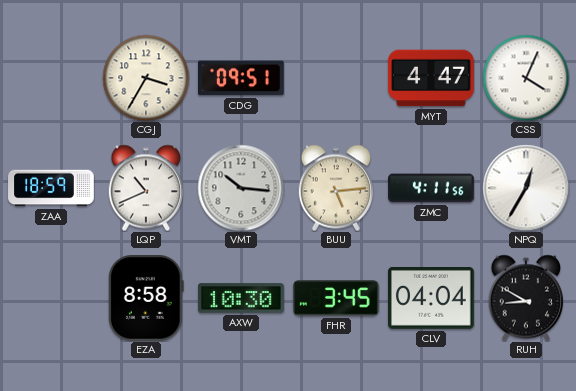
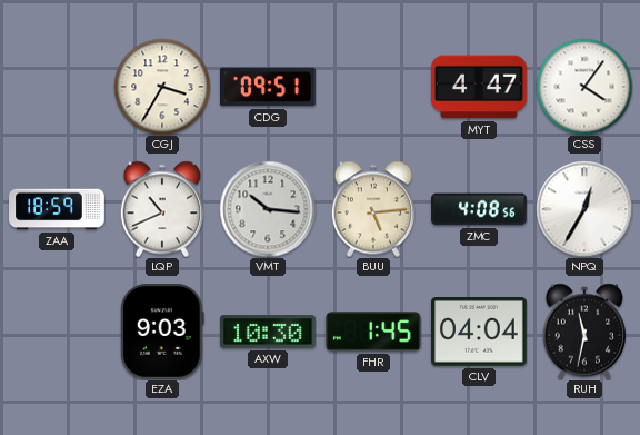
CSS: 4:04 -> 4:06
ZMC: 4:11 -> 4:08
EZA: 8:58 -> 9:03
FHR: 3:45 -> 1:45
RUH: 8:50 -> 11:32
